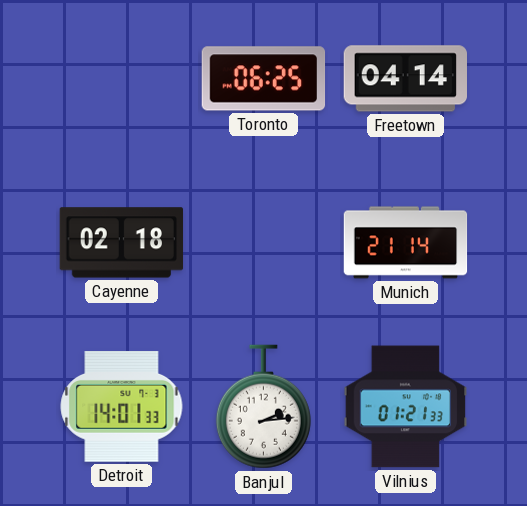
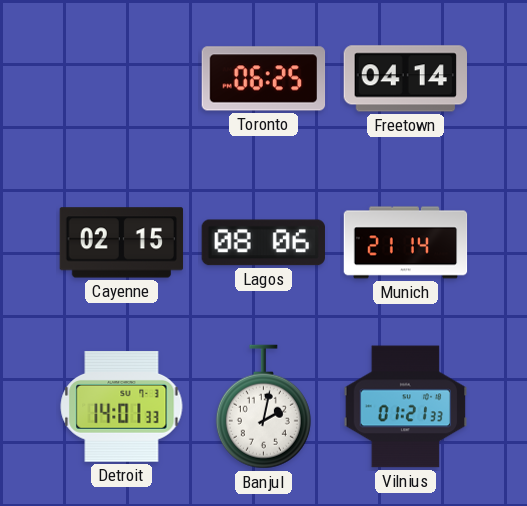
Cayenne: 02:18 -> 02:15
Lagos: none -> 08:06
Banjul: 2:14 -> 2:02
